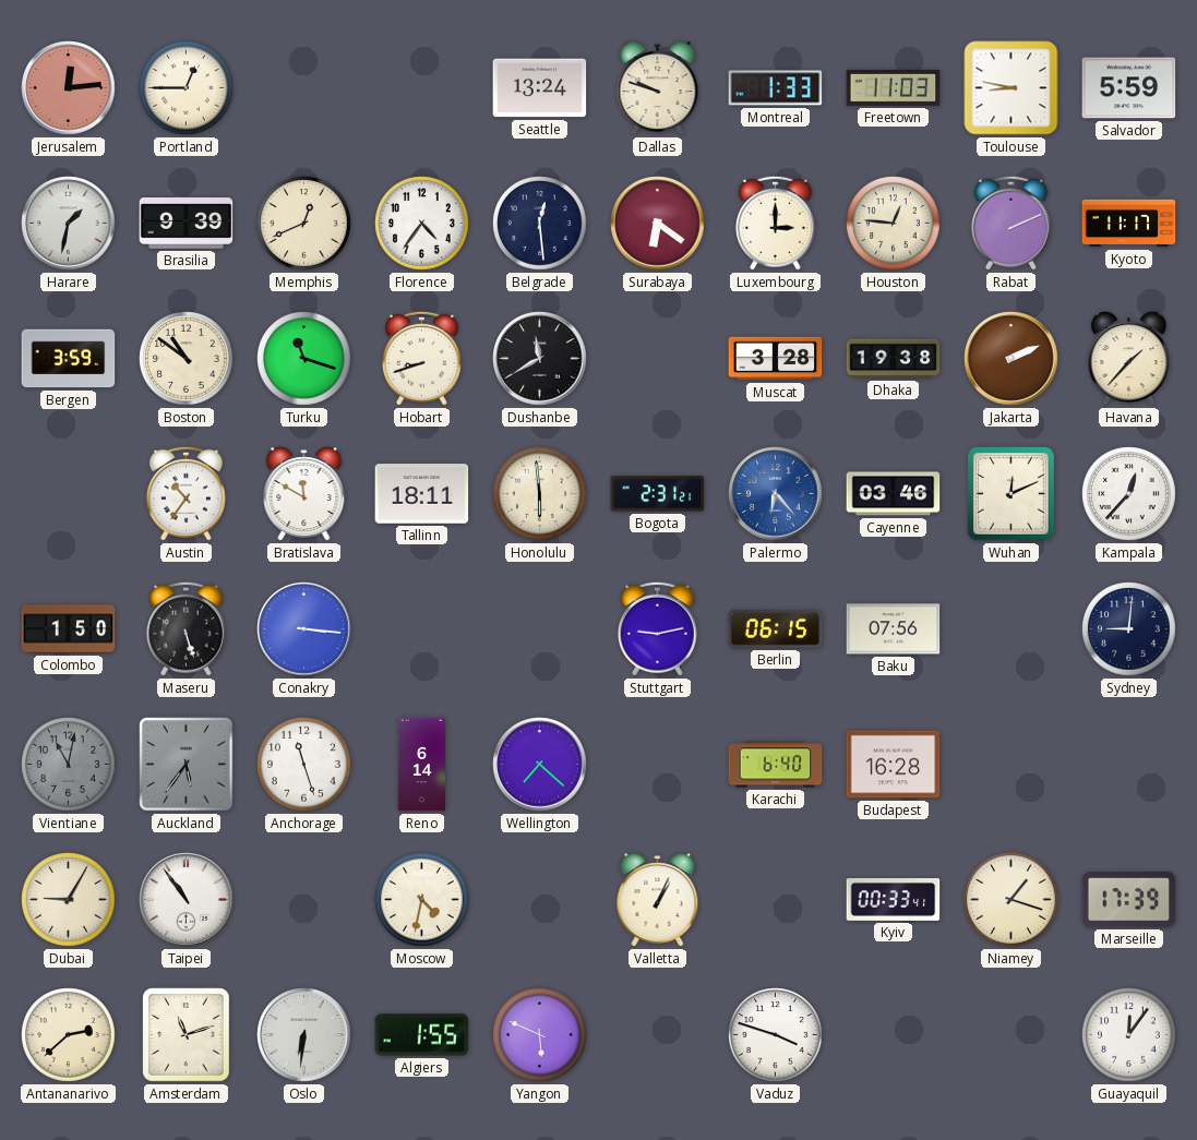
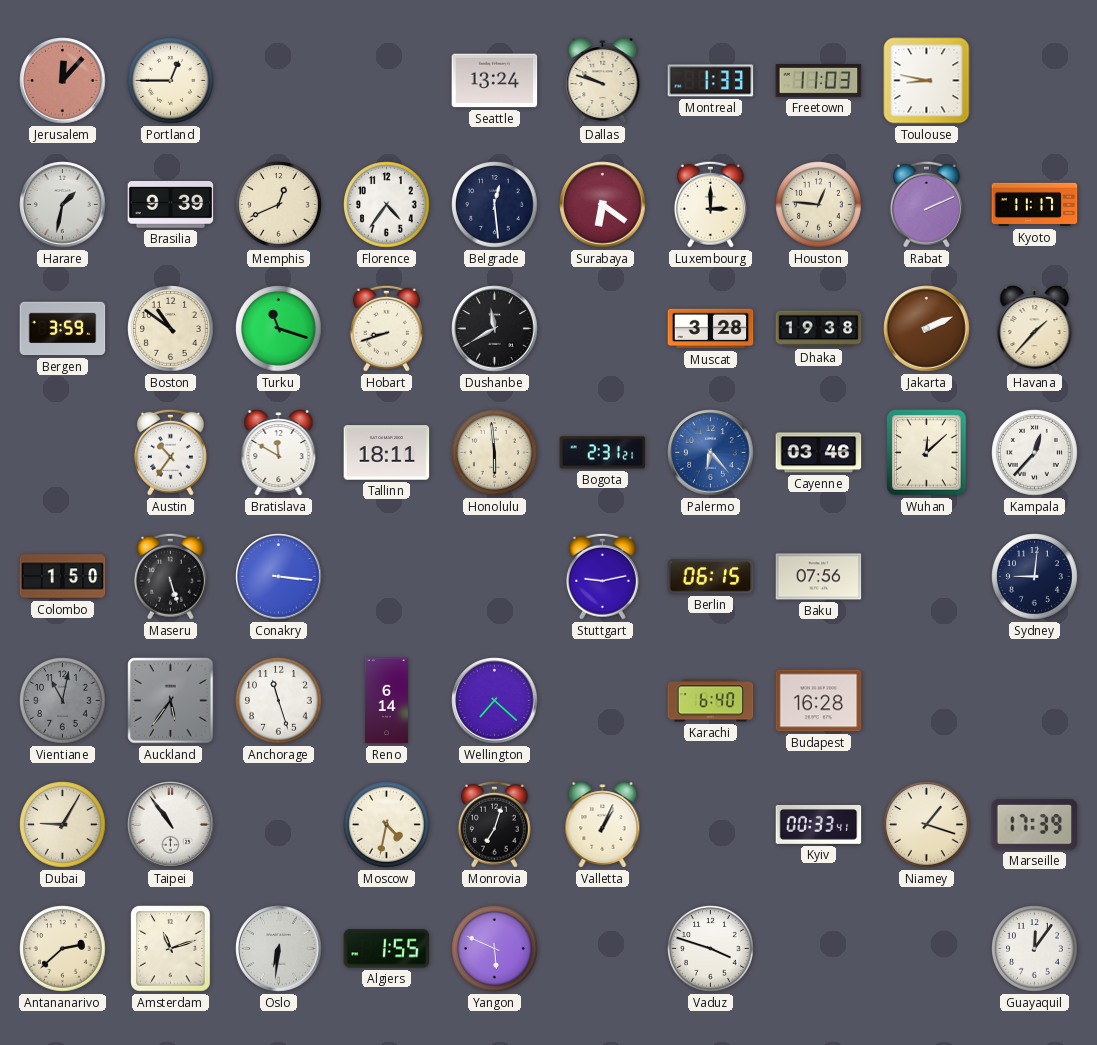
Jerusalem: 12:14 -> 12:07
Salvador: 5:59 -> none
Wuhan: 12:11 -> 12:08
Monrovia: none -> 7:03
